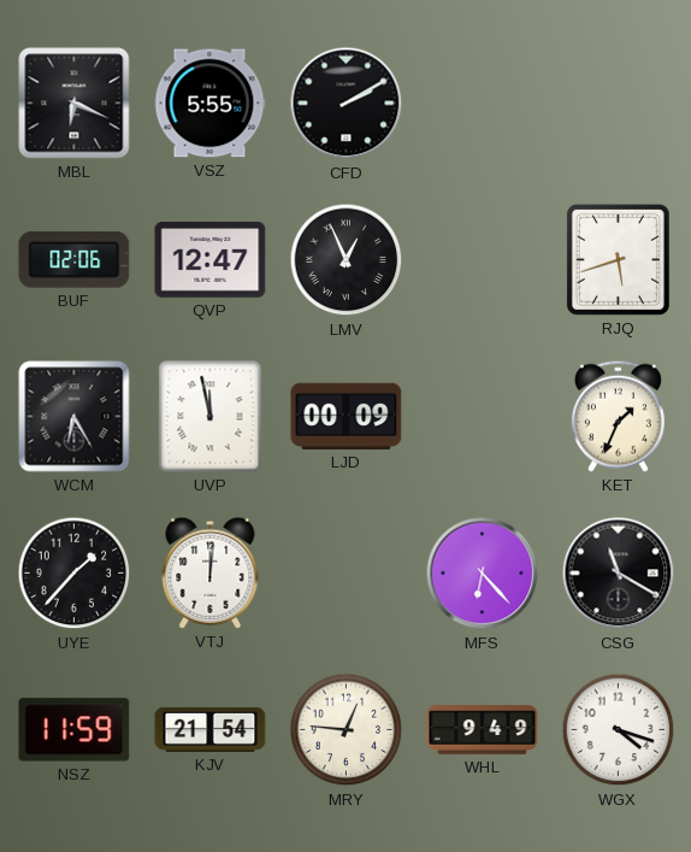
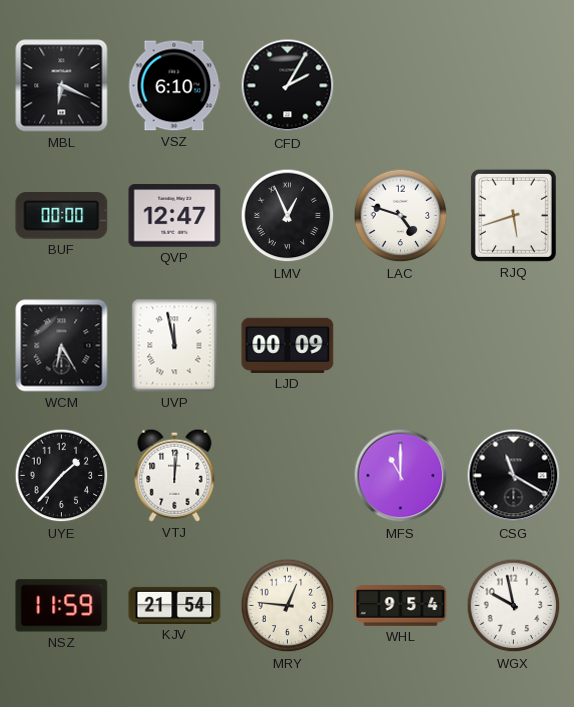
VSZ: 5:55 -> 6:10
CFD: 2:10 -> 2:05
BUF: 02:06 -> 00:00
LAC: none -> 4:48
KET: 1:34 -> none
MFS: 6:23 -> 11:00
WHL: 9:49 -> 9:54
WGX: 4:18 -> 9:58
